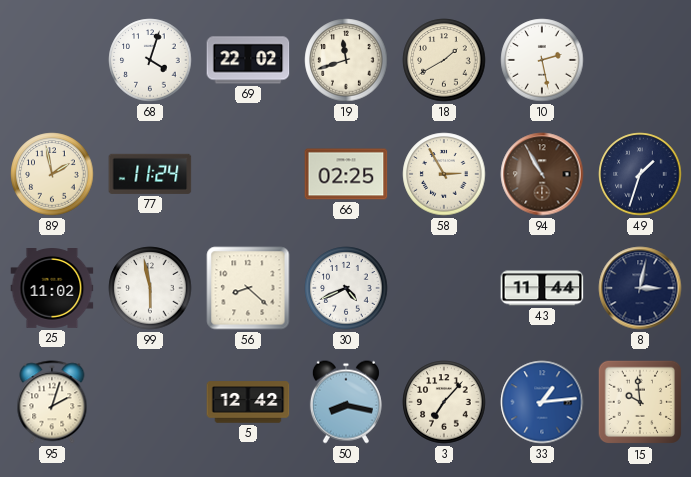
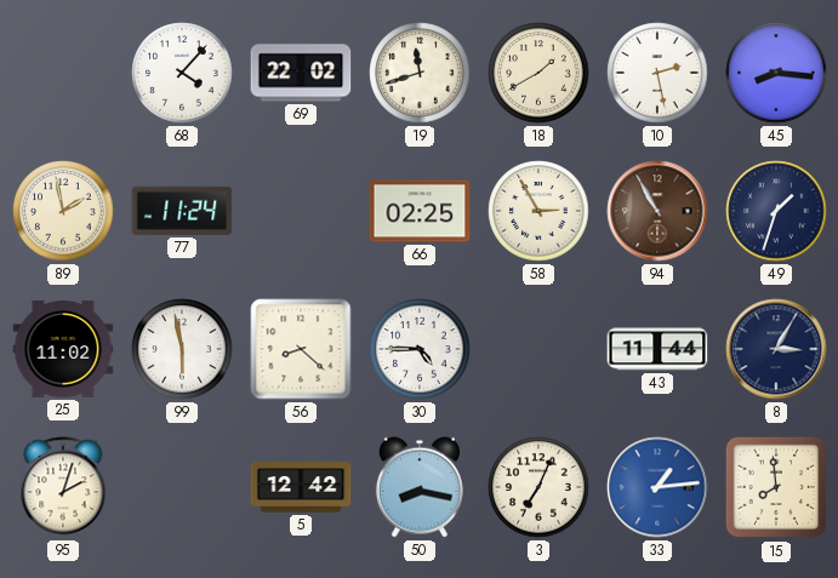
68: 4:03 -> 4:07
45: none -> 8:16
30: 4:41 -> 4:45
8: 3:02 -> 3:05
3: 7:07 -> 7:04
15: 9:59 -> 7:59
